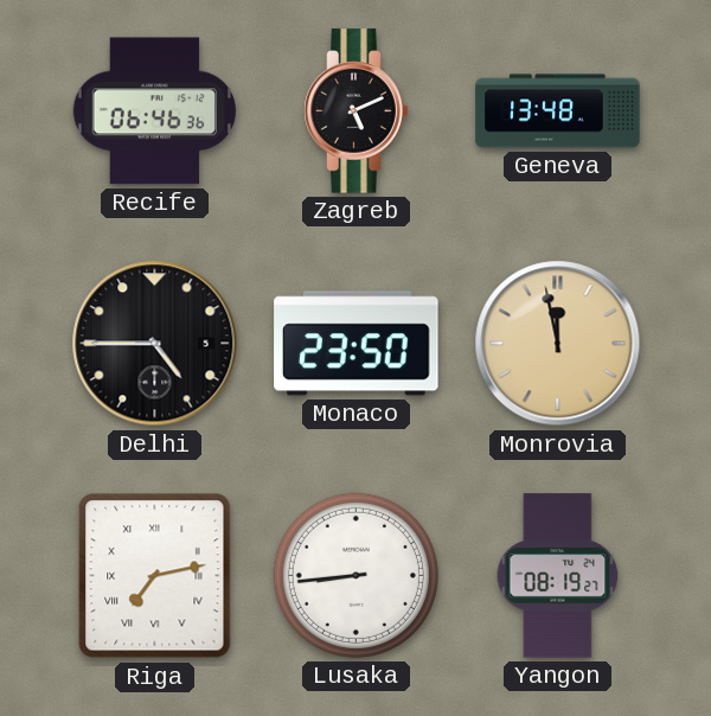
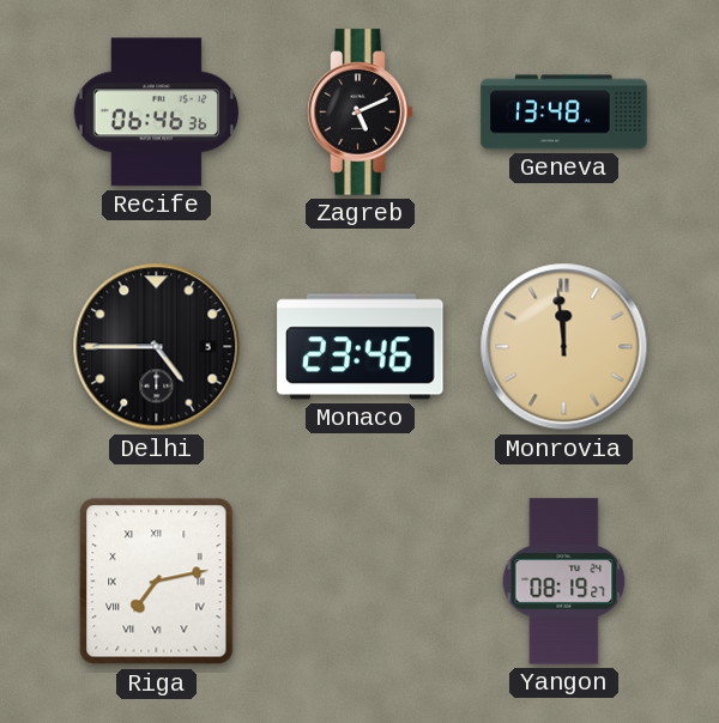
Monaco: 23:50 -> 23:46
Monrovia: 11:58 -> 11:59
Lusaka: 8:44 -> none
